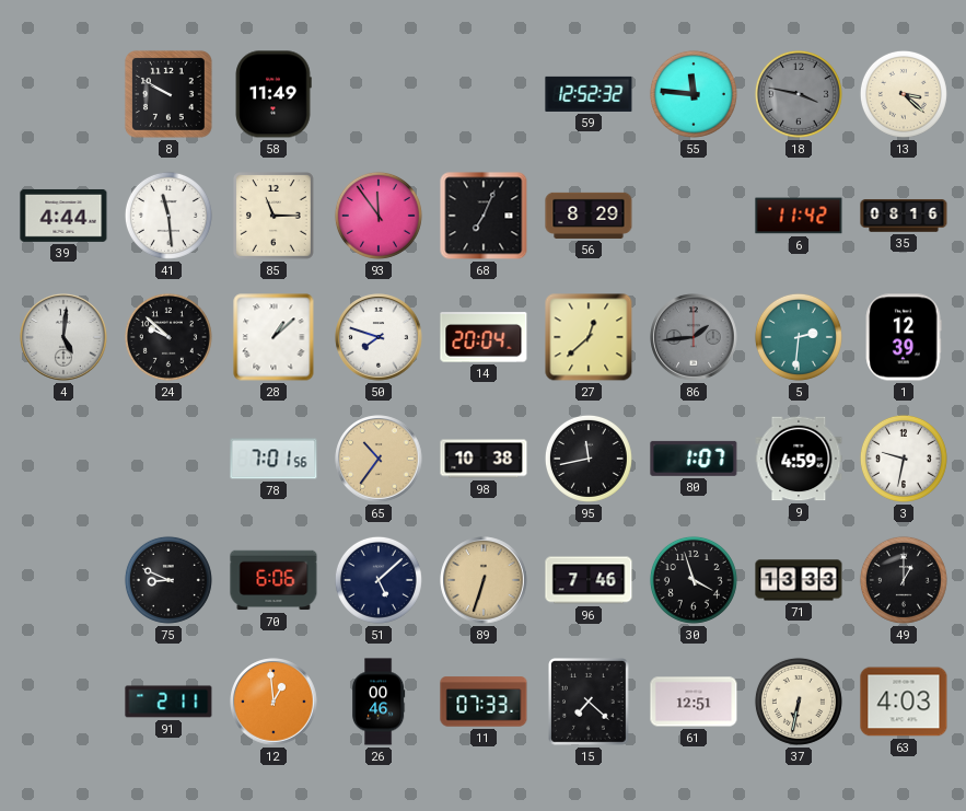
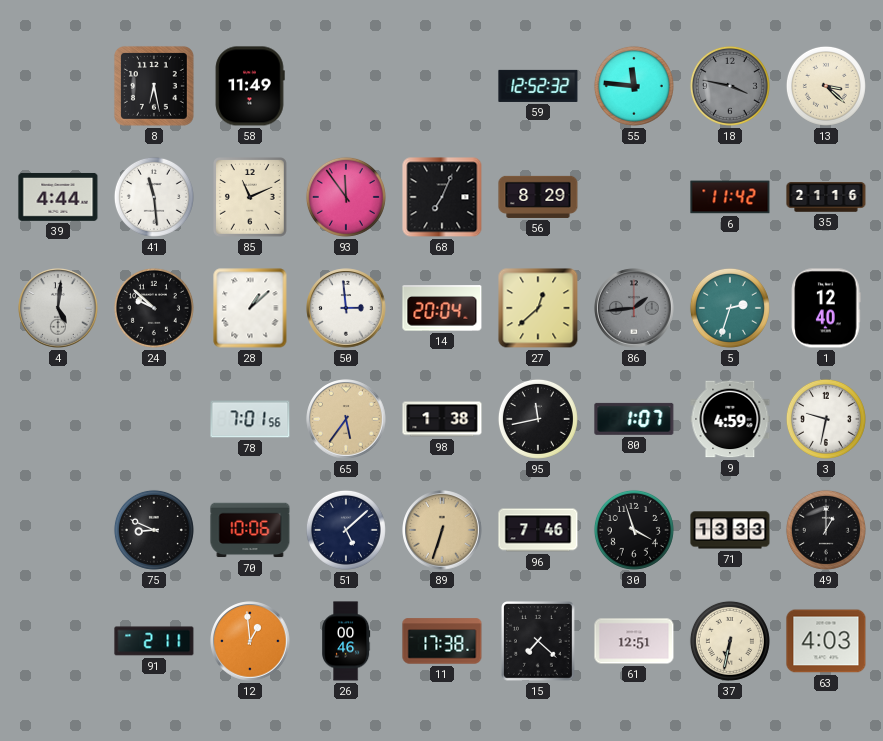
8: 9:50 -> 6:28
85: 11:15 -> 11:11
35: 08:16 -> 21:16
50: 7:48 -> 2:59
5: 2:31 -> 2:33
1: 12:39 -> 12:40
65: 10:36 -> 5:36
98: 10:38 -> 1:38
70: 6:06 -> 10:06
11: 07:33 -> 17:38
